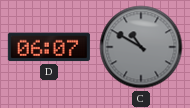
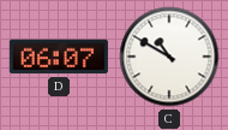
C dial: grey -> white
